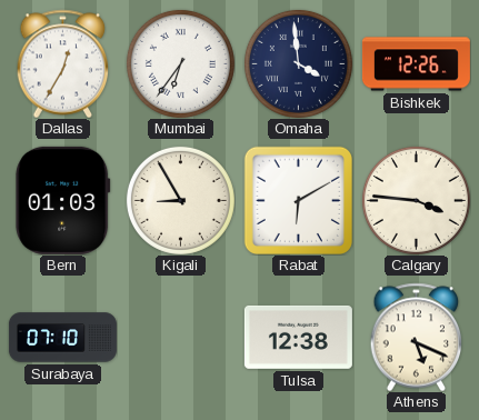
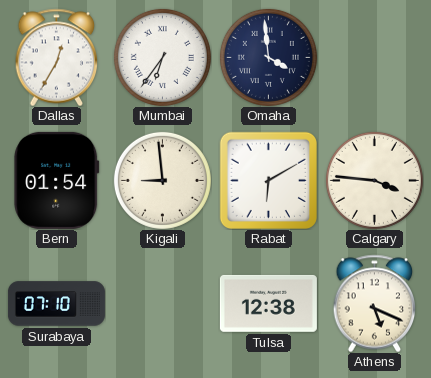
Bishkek: 12:26 -> none
Bern: 01:03 -> 01:54
Kigali: 8:55 -> 8:59
